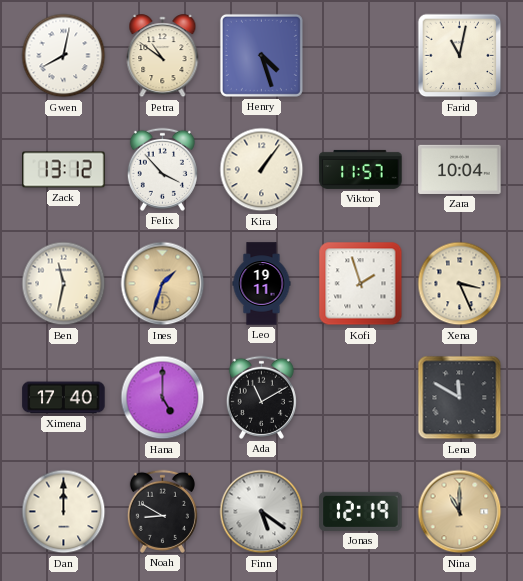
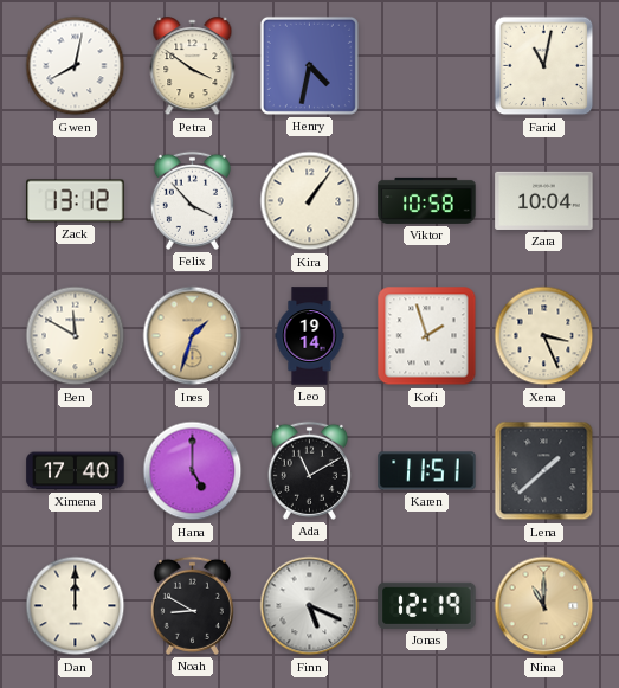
Petra: 10:51 -> 3:51
Henry: 4:27 -> 4:32
Viktor: 11:57 -> 10:58
Ben: 11:32 -> 11:50
Leo: 19:11 -> 19:14
Karen: none -> 11:51
Lena: 11:50 -> 1:38
Finn: 5:21 -> 5:19
